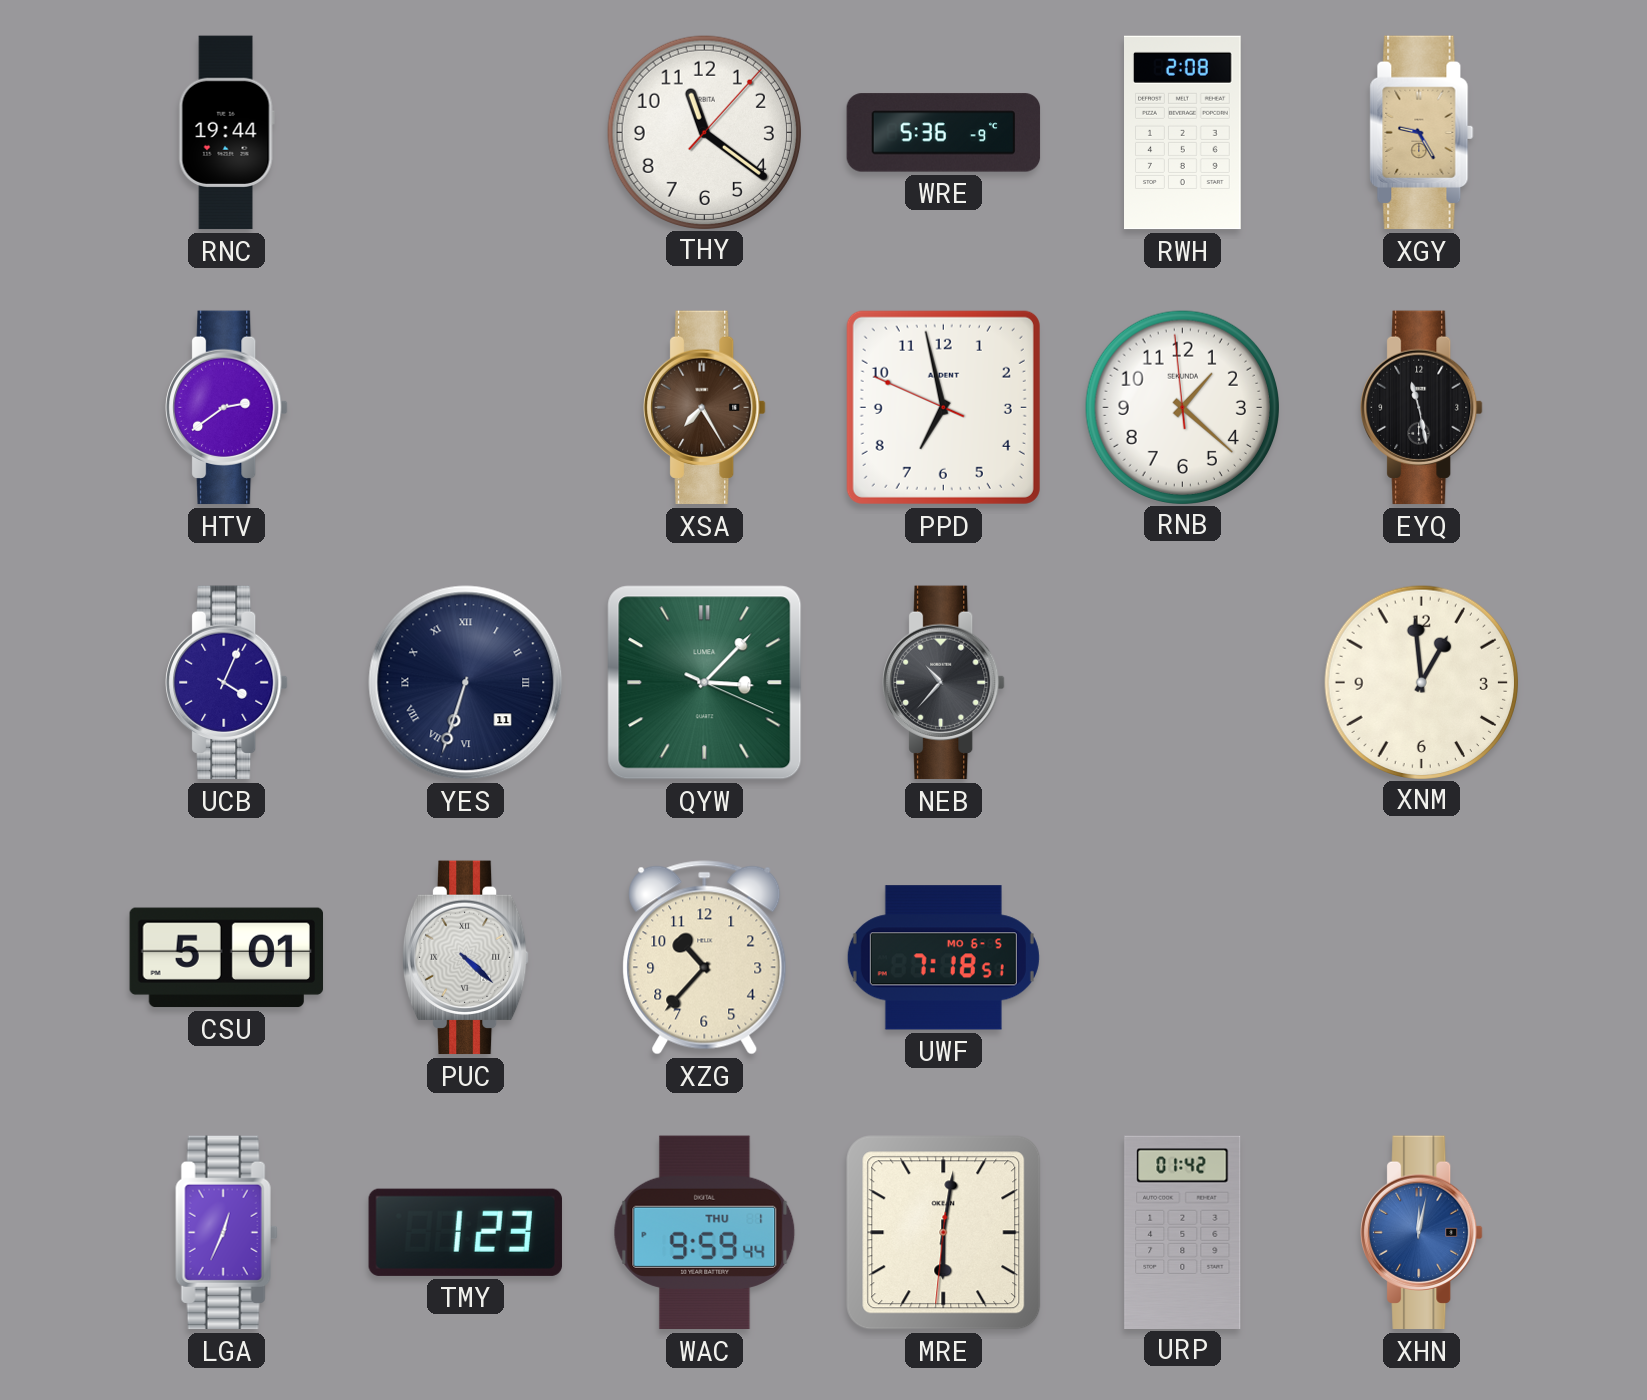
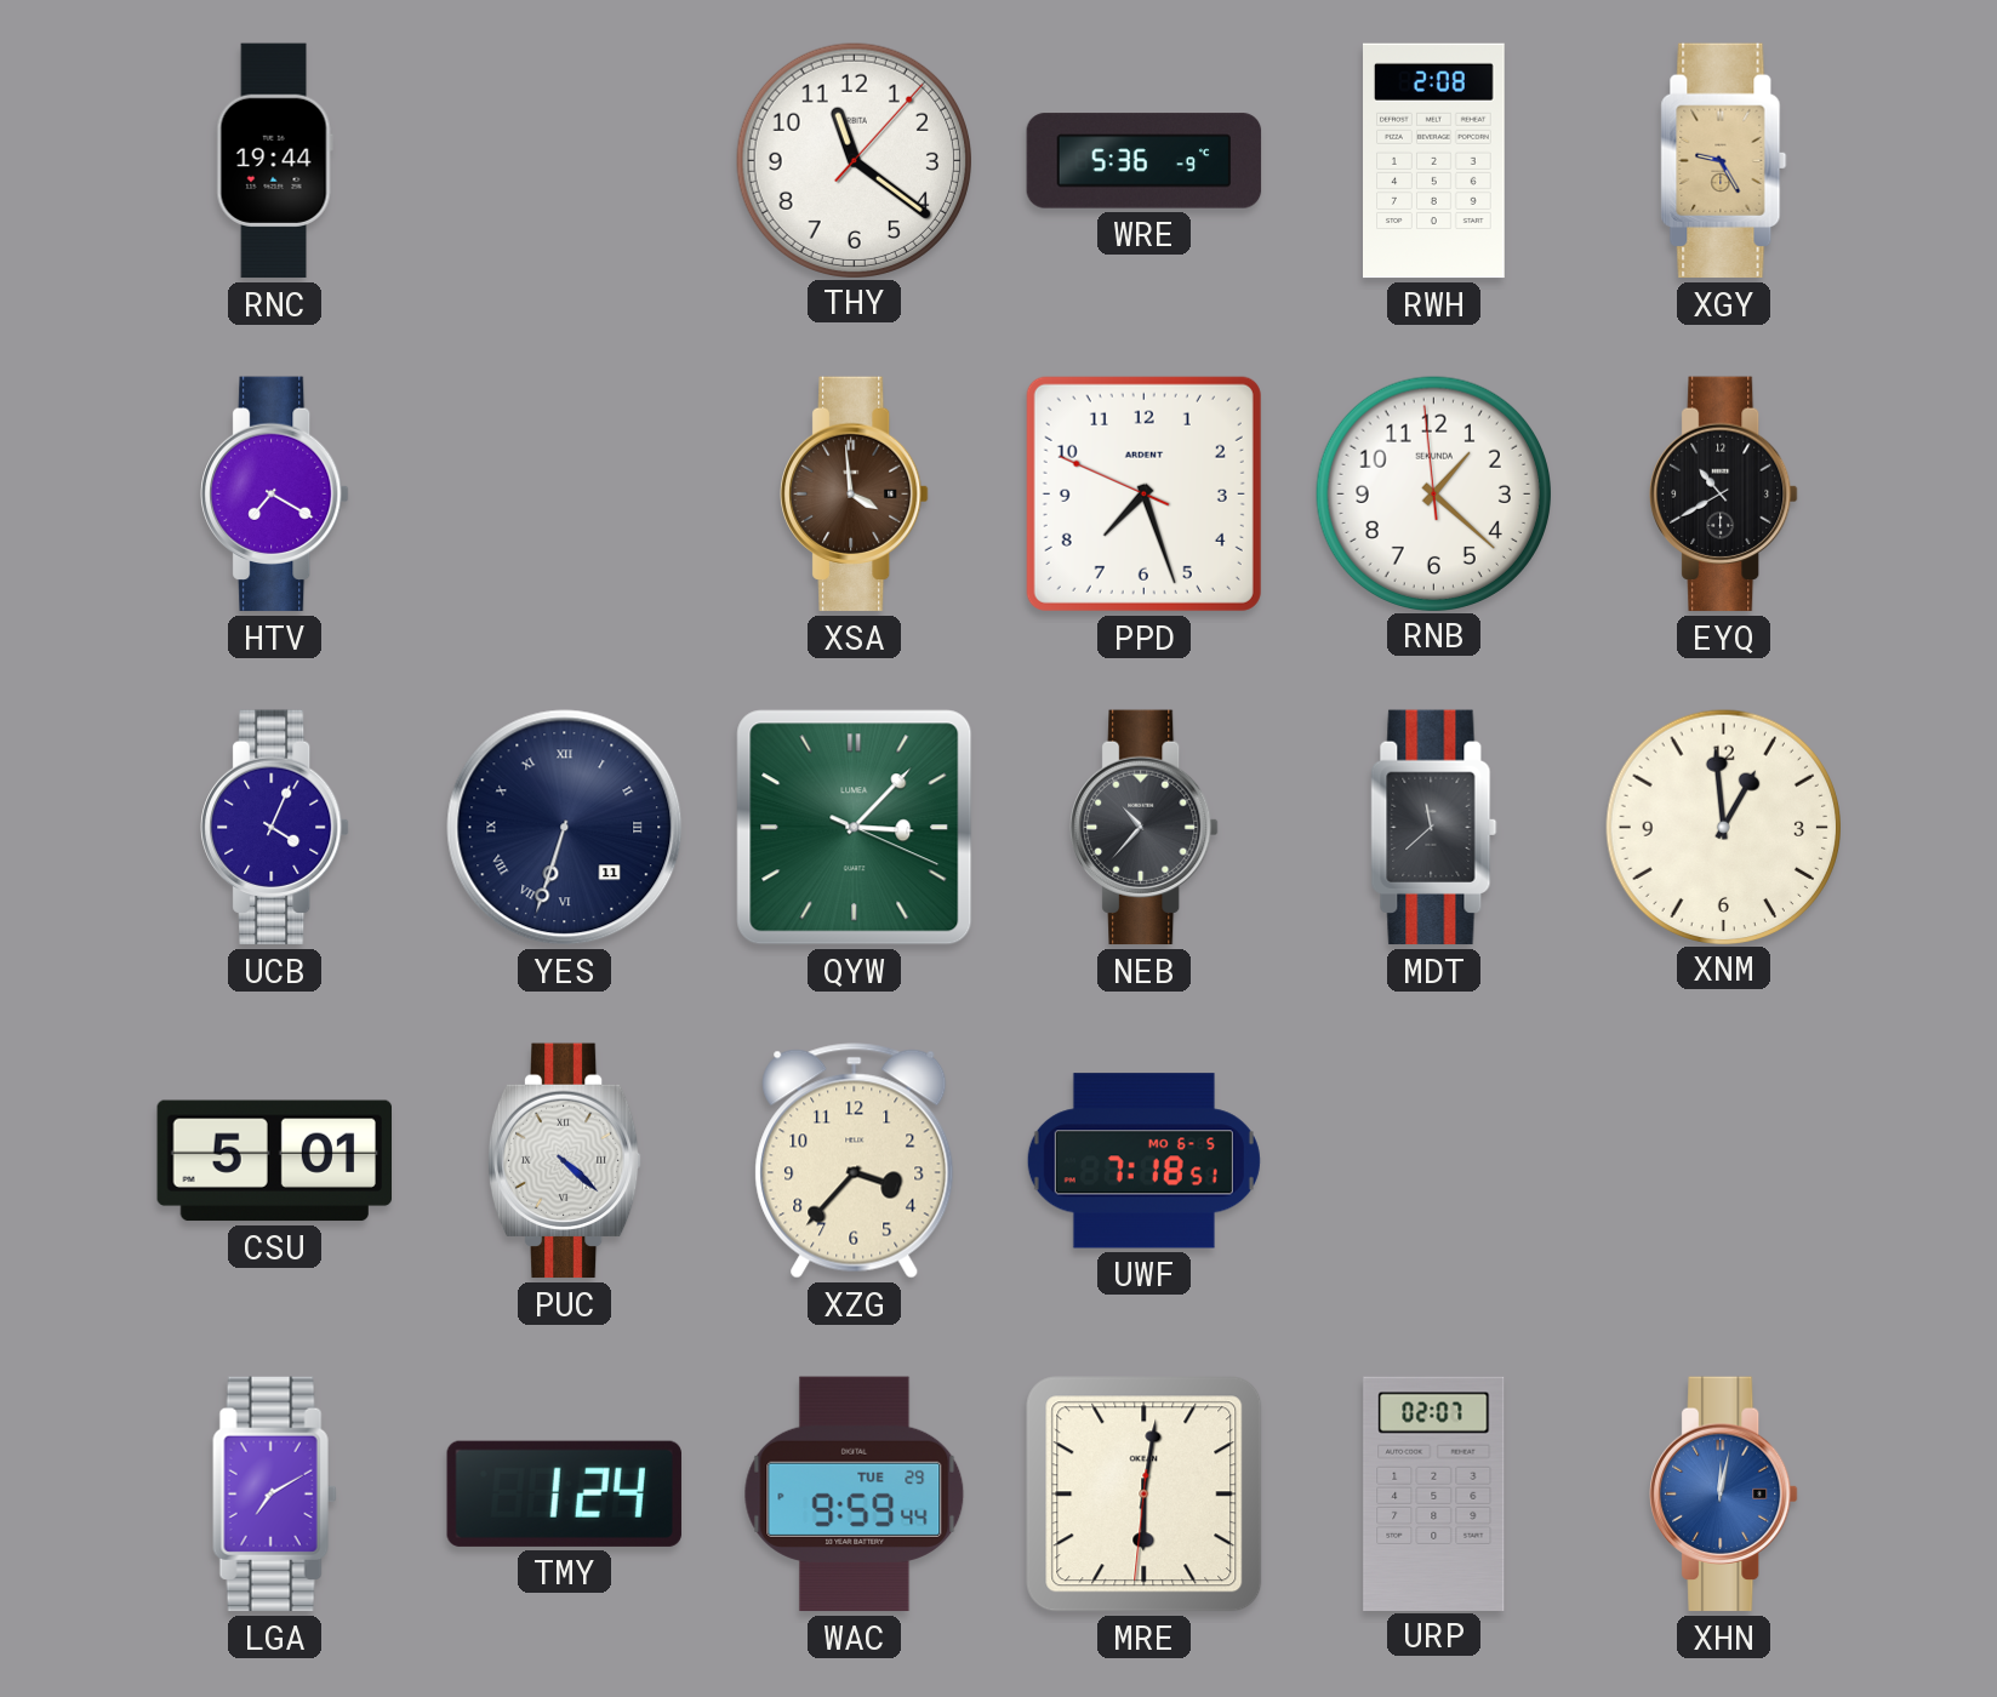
HTV: 2:39 -> 7:20
XSA: 7:25 -> 3:59
PPD: 6:57 -> 7:26
EYQ: 11:28 -> 10:40
MDT: none -> 11:38
XZG: 10:37 -> 3:37
LGA: 12:34 -> 7:10
TMY: 1:23 -> 1:24
WAC date: THU 1 -> TUE 29
URP: 01:42 -> 02:07
